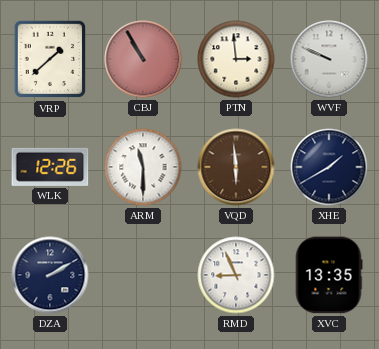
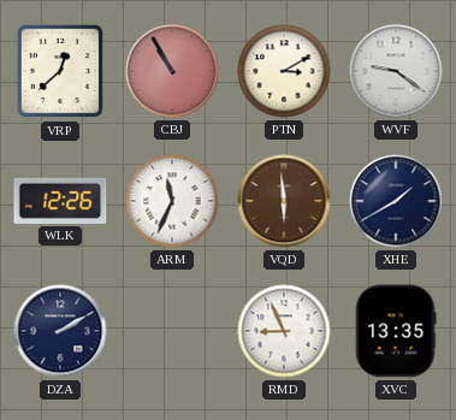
VRP: 1:38 -> 12:38
PTN: 2:59 -> 3:10
WVF: 9:49 -> 9:21
ARM: 11:30 -> 11:34
